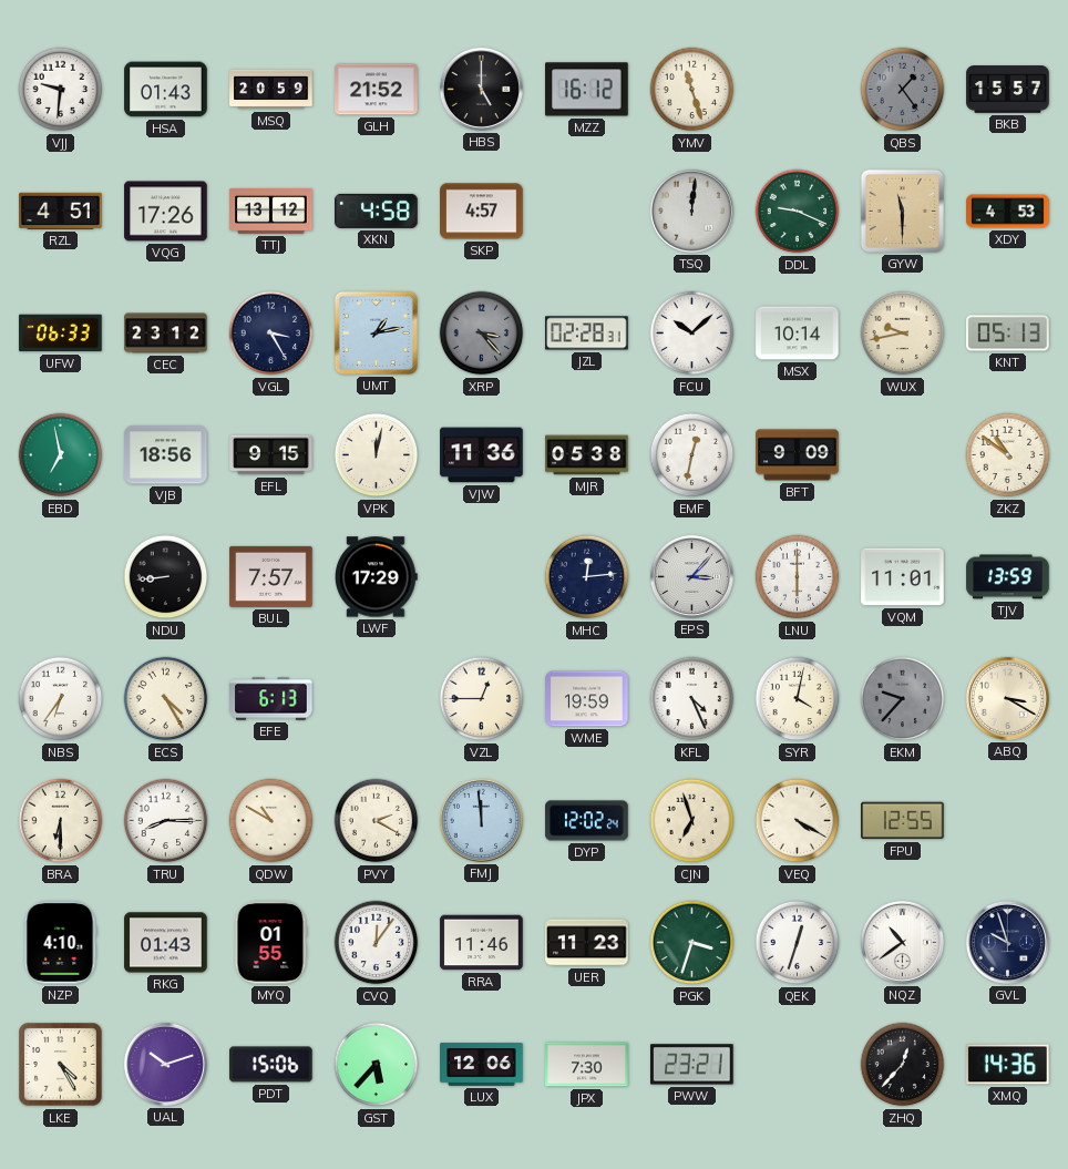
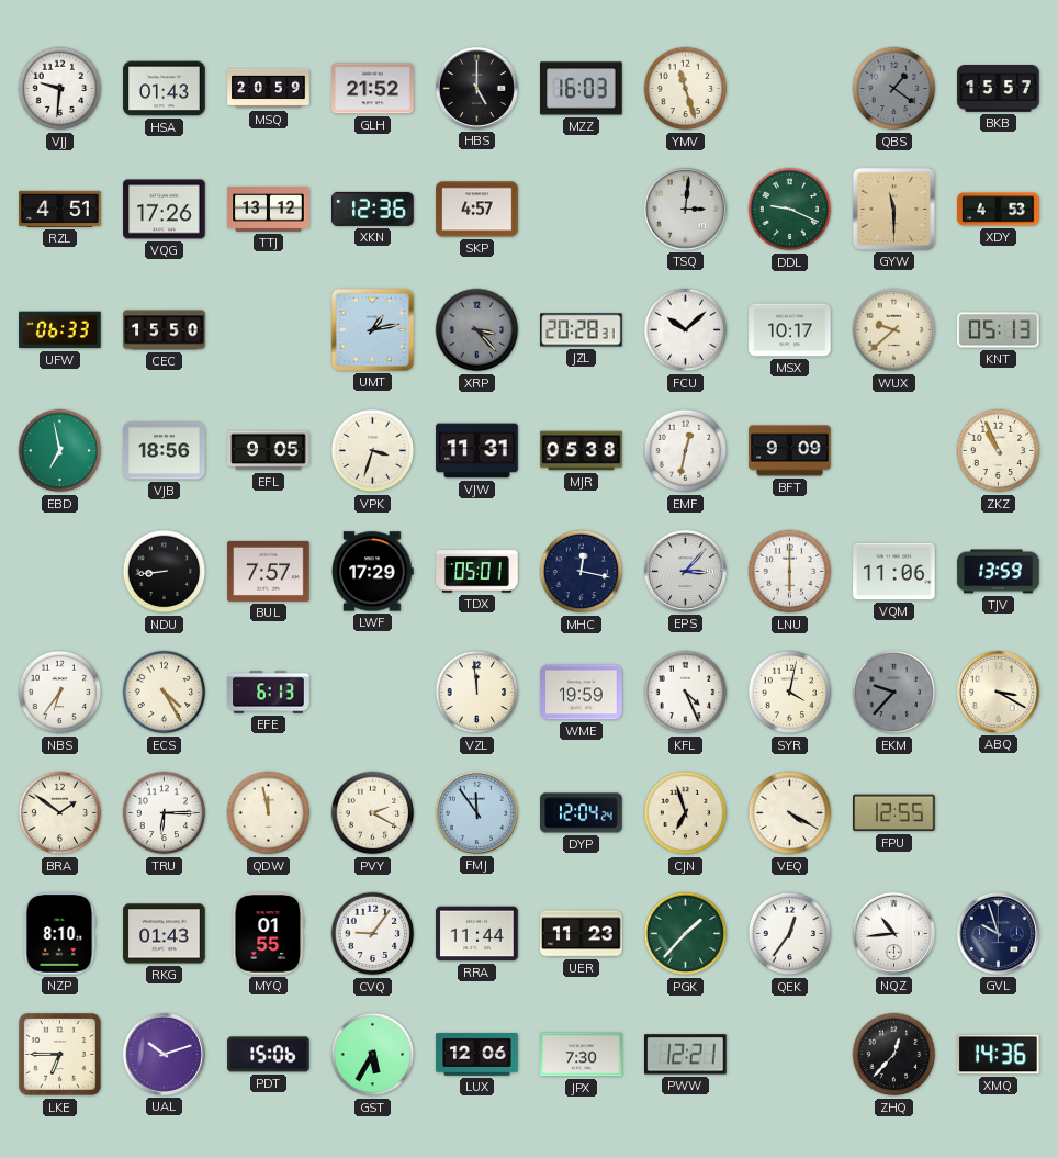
MZZ: 16:12 -> 16:03
QBS: 1:24 -> 1:21
XKN: 4:58 -> 12:36
TSQ: 12:01 -> 3:01
CEC: 23:12 -> 15:50
VGL: 3:25 -> none
JZL: 02:28 -> 20:28
MSX: 10:14 -> 10:17
WUX: 9:43 -> 9:38
EFL: 9:15 -> 9:05
VPK: 12:02 -> 3:33
VJW: 11:36 -> 11:31
ZKZ: 10:51 -> 10:56
TDX: none -> 05:01
MHC: 12:14 -> 12:17
VQM: 11:01 -> 11:06
VZL: 12:45 -> 11:59
BRA: 6:30 -> 1:51
TRU: 8:15 -> 6:15
QDW: 10:50 -> 11:58
FMJ: 11:59 -> 11:54
DYP: 12:02 -> 12:04
NZP: 4:10 -> 8:10
CVQ: 12:06 -> 9:06
RRA: 11:46 -> 11:44
PGK: 3:33 -> 1:37
QEK: 12:33 -> 12:36
NQZ: 10:39 -> 10:44
LKE: 4:25 -> 6:45
GST: 5:37 -> 5:35
PWW: 23:21 -> 12:21
